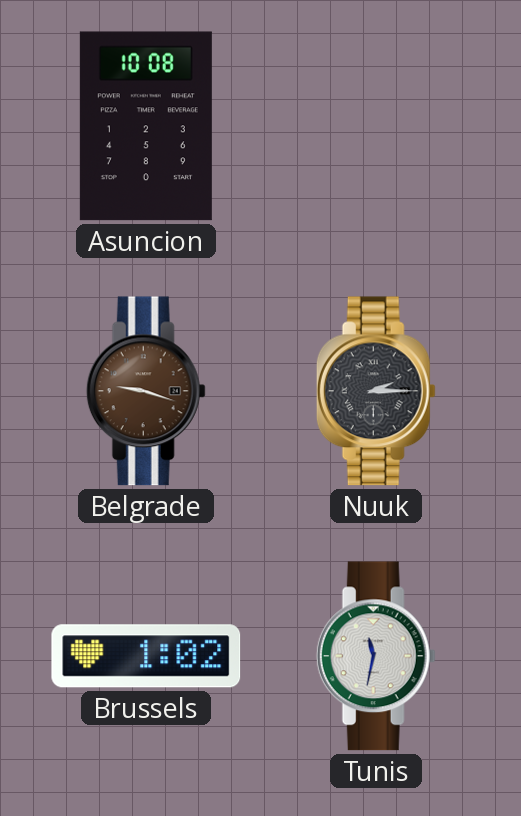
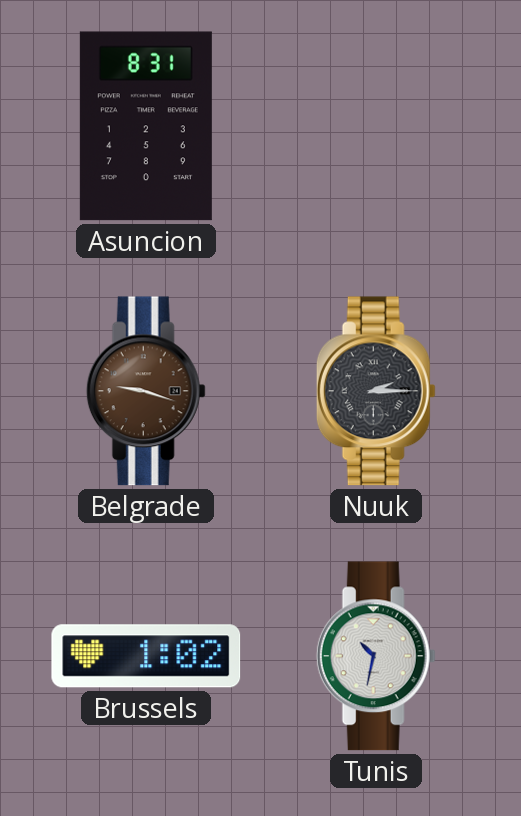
Asuncion: 10:08 -> 8:31
Tunis: 11:32 -> 10:32
